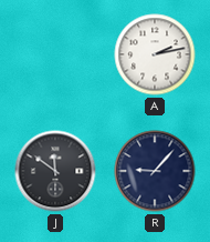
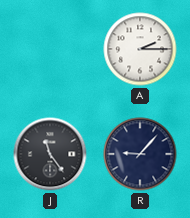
A: 2:13 -> 2:15
J: 11:51 -> 11:24
